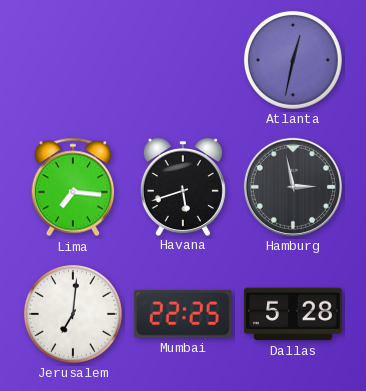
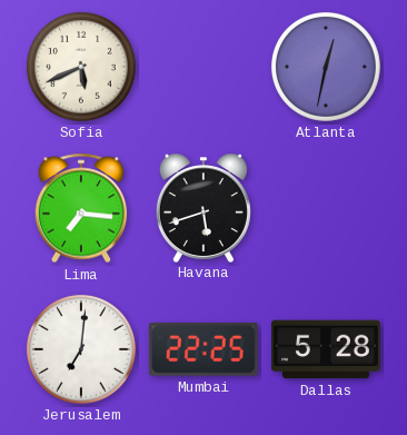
Sofia: none -> 5:41
Hamburg: 2:58 -> none
